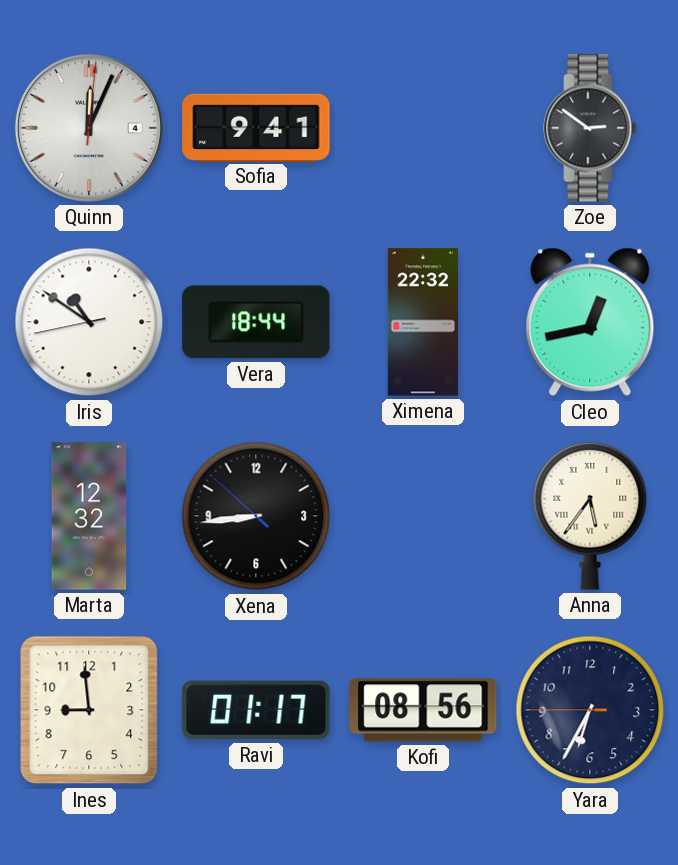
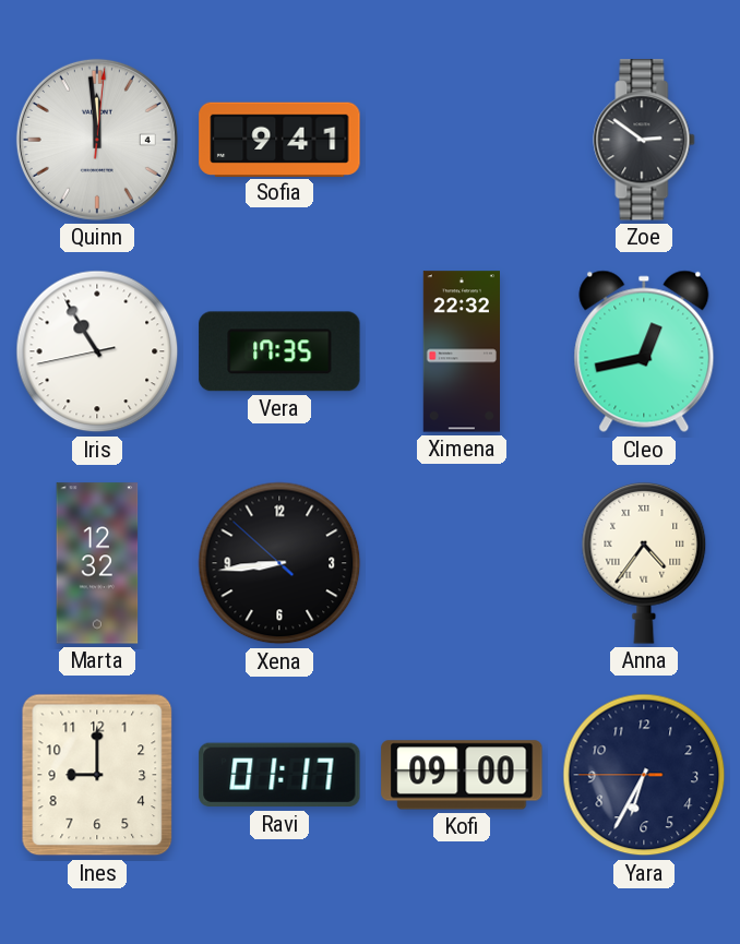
Quinn: 12:04 -> 11:59
Iris: 10:50 -> 10:54
Vera: 18:44 -> 17:35
Anna: 5:36 -> 4:36
Ines: 8:59 -> 9:00
Kofi: 08:56 -> 09:00
